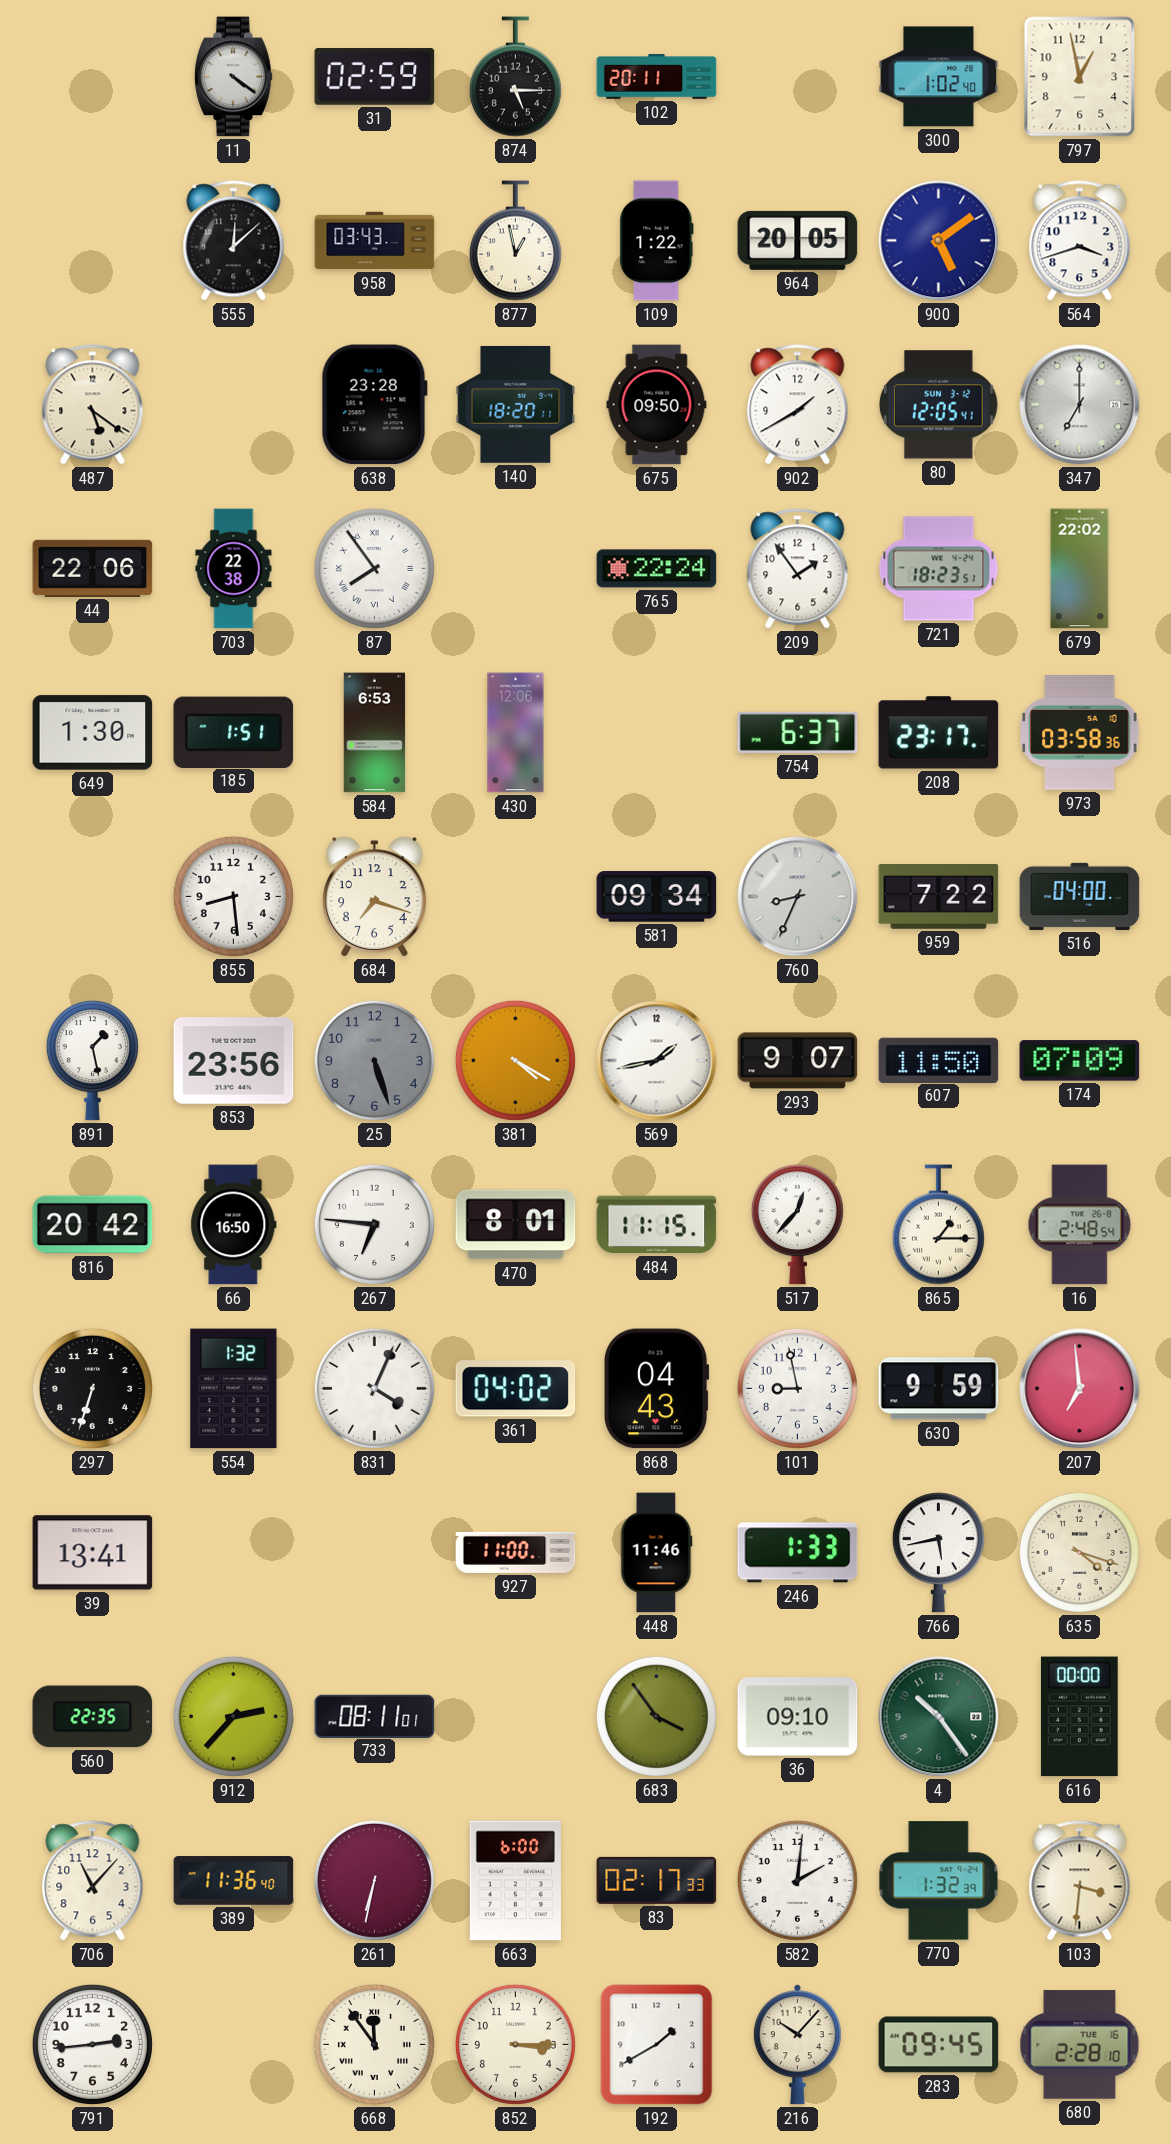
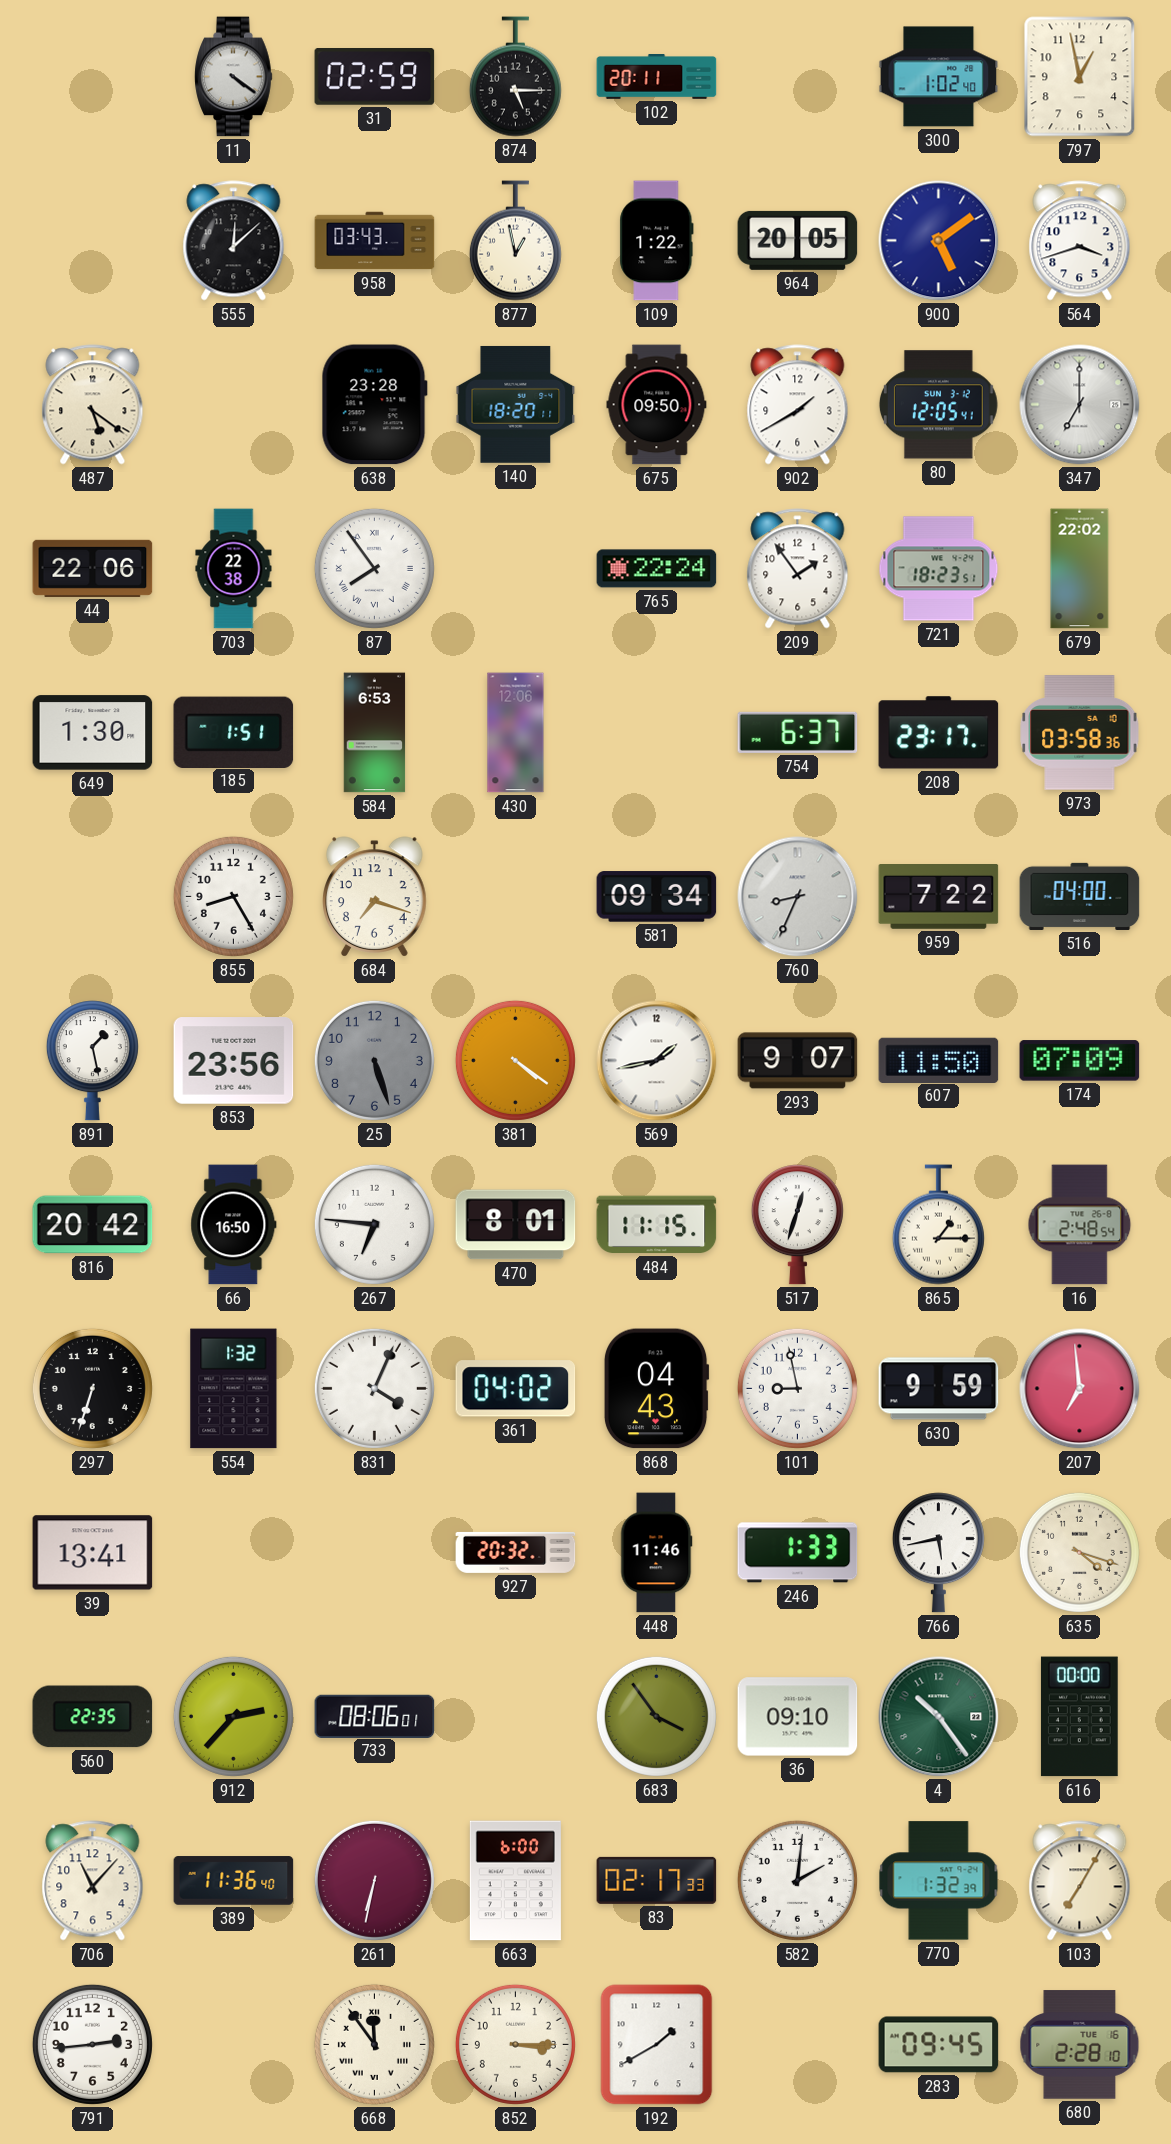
855: 8:29 -> 8:25
381: 4:20 -> 4:21
517: 12:37 -> 12:33
927: 11:00 -> 20:32
733: 08:11 -> 08:06
103: 3:31 -> 7:05
216: 10:07 -> none
